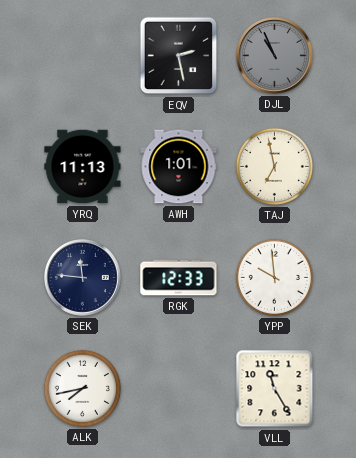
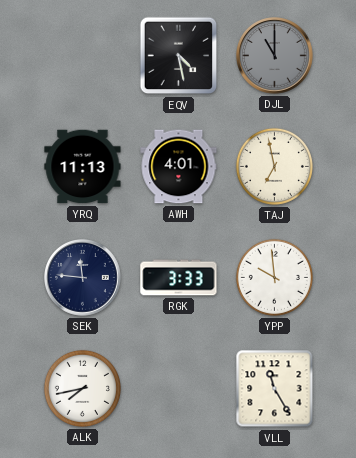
EQV: 2:28 -> 4:28
DJL: 10:56 -> 11:00
AWH: 1:01 -> 4:01
RGK: 12:33 -> 3:33
